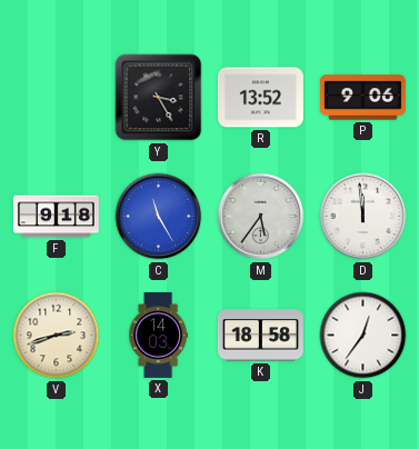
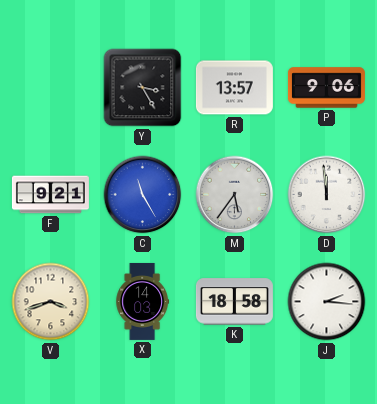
R: 13:52 -> 13:57
F: 9:18 -> 9:21
V: 2:42 -> 3:42
J: 12:36 -> 2:16
